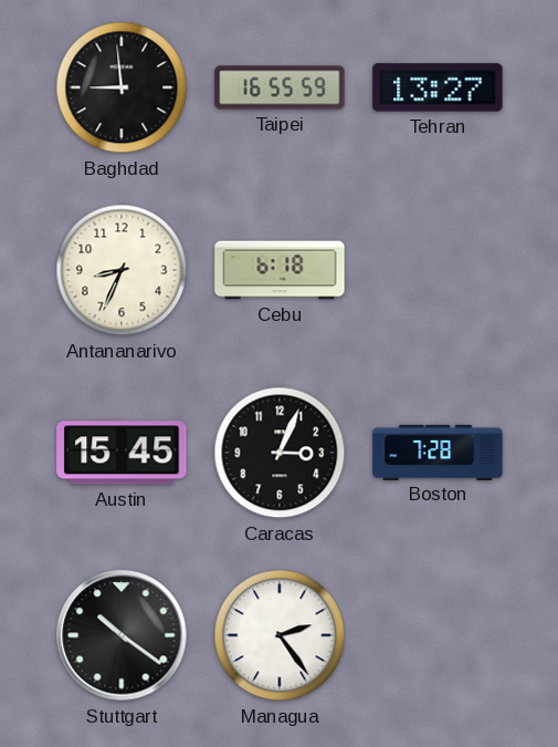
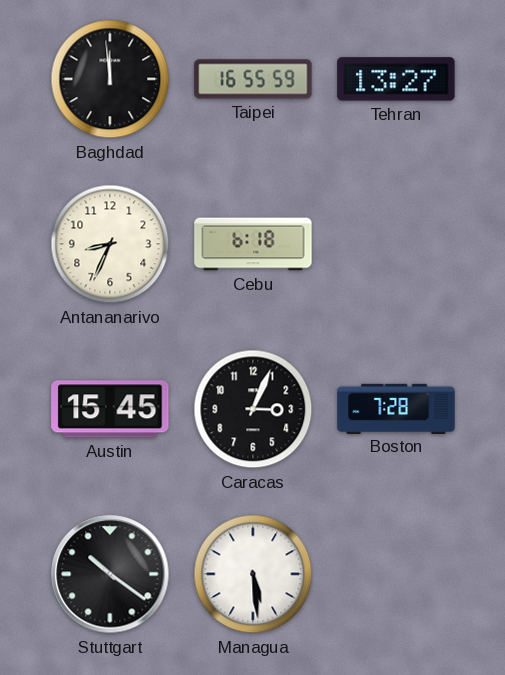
Baghdad: 8:59 -> 11:59
Managua: 2:24 -> 5:29
